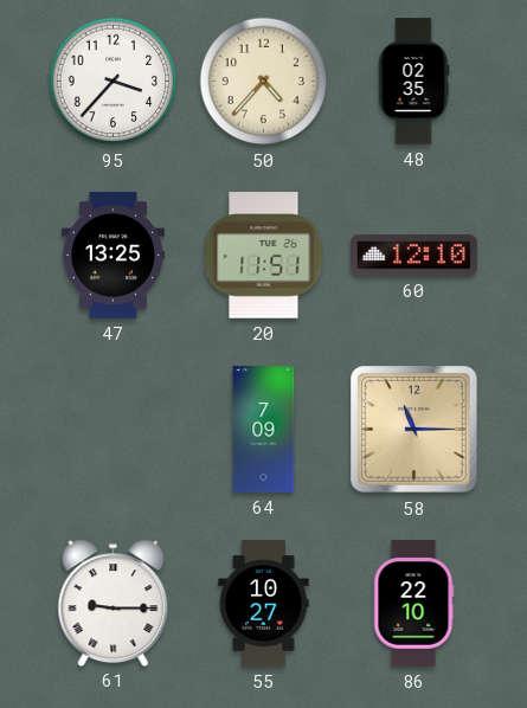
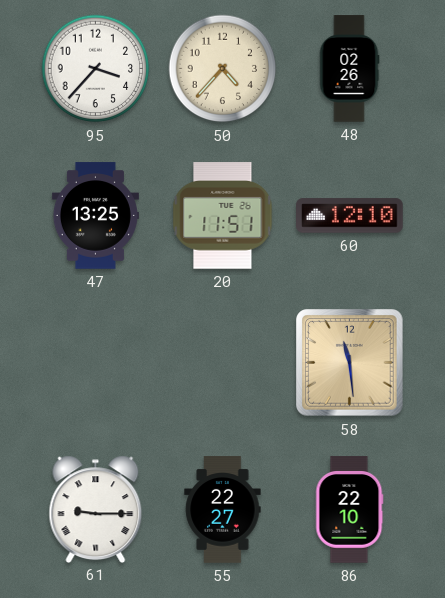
48: 02:35 -> 02:26
64: 7:09 -> none
58: 11:15 -> 11:29
55: 10:27 -> 22:27
